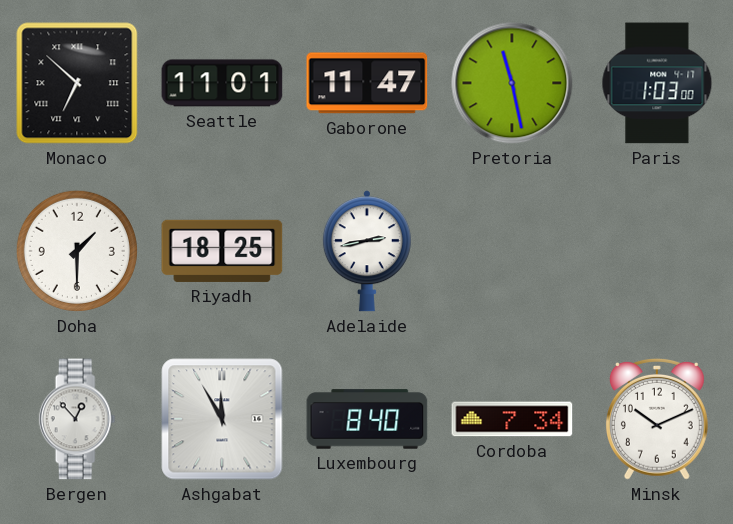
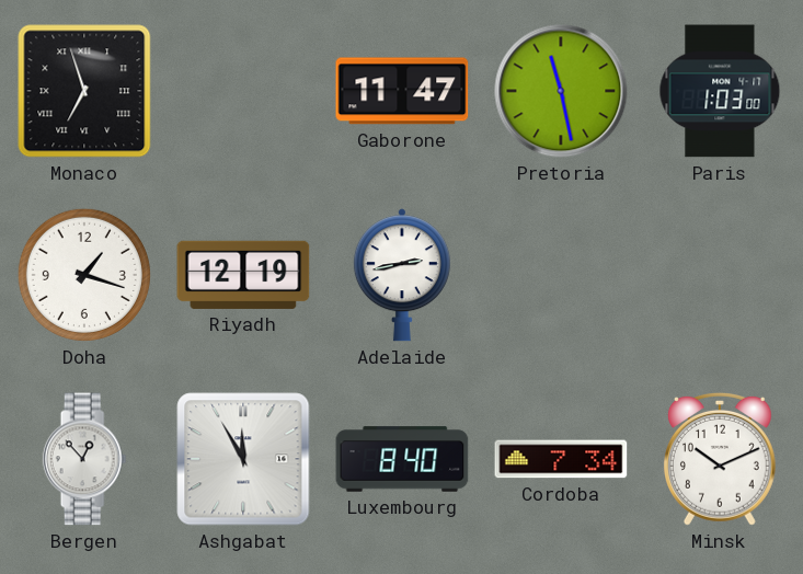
Monaco: 6:52 -> 6:57
Seattle: 11:01 -> none
Doha: 1:30 -> 1:18
Riyadh: 18:25 -> 12:19
